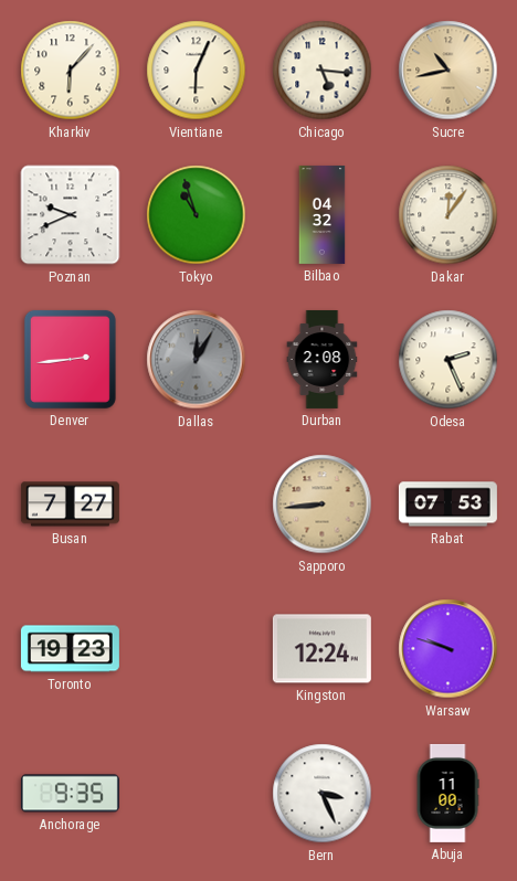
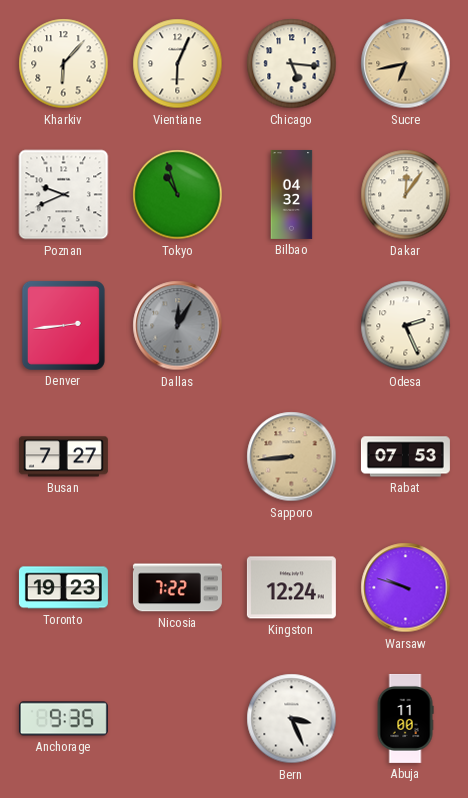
Sucre: 10:43 -> 6:43
Durban: 2:08 -> none
Nicosia: none -> 7:22
